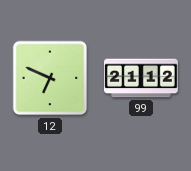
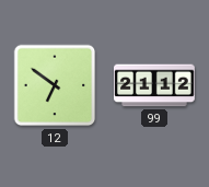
12: 6:49 -> 6:51
